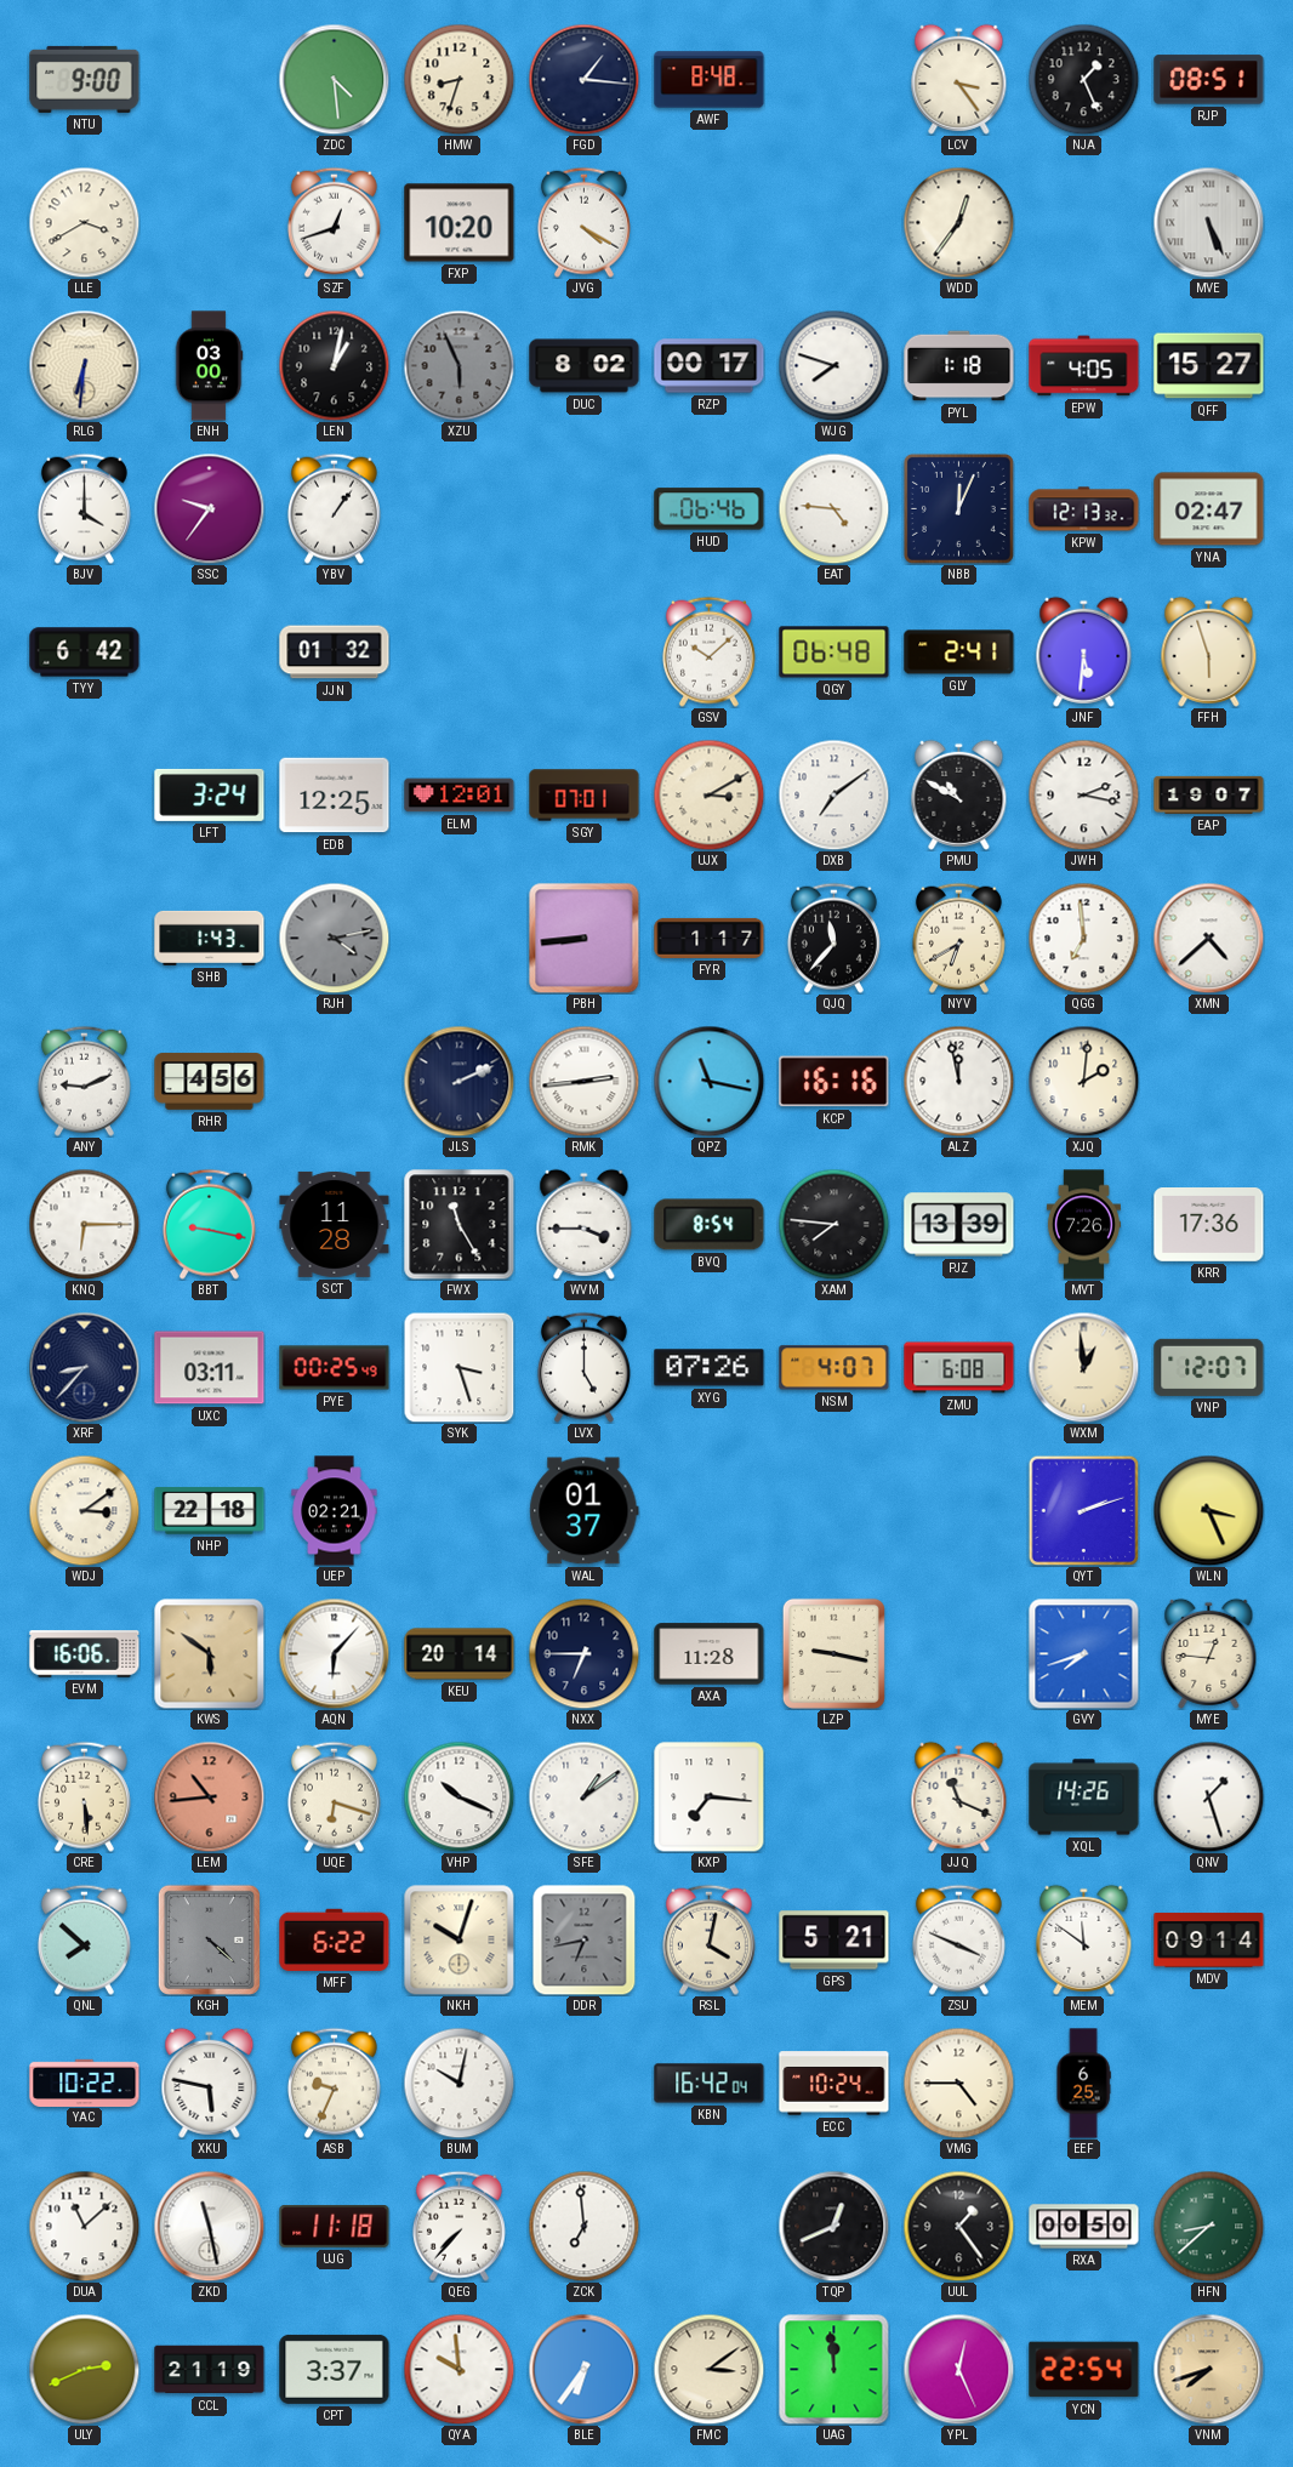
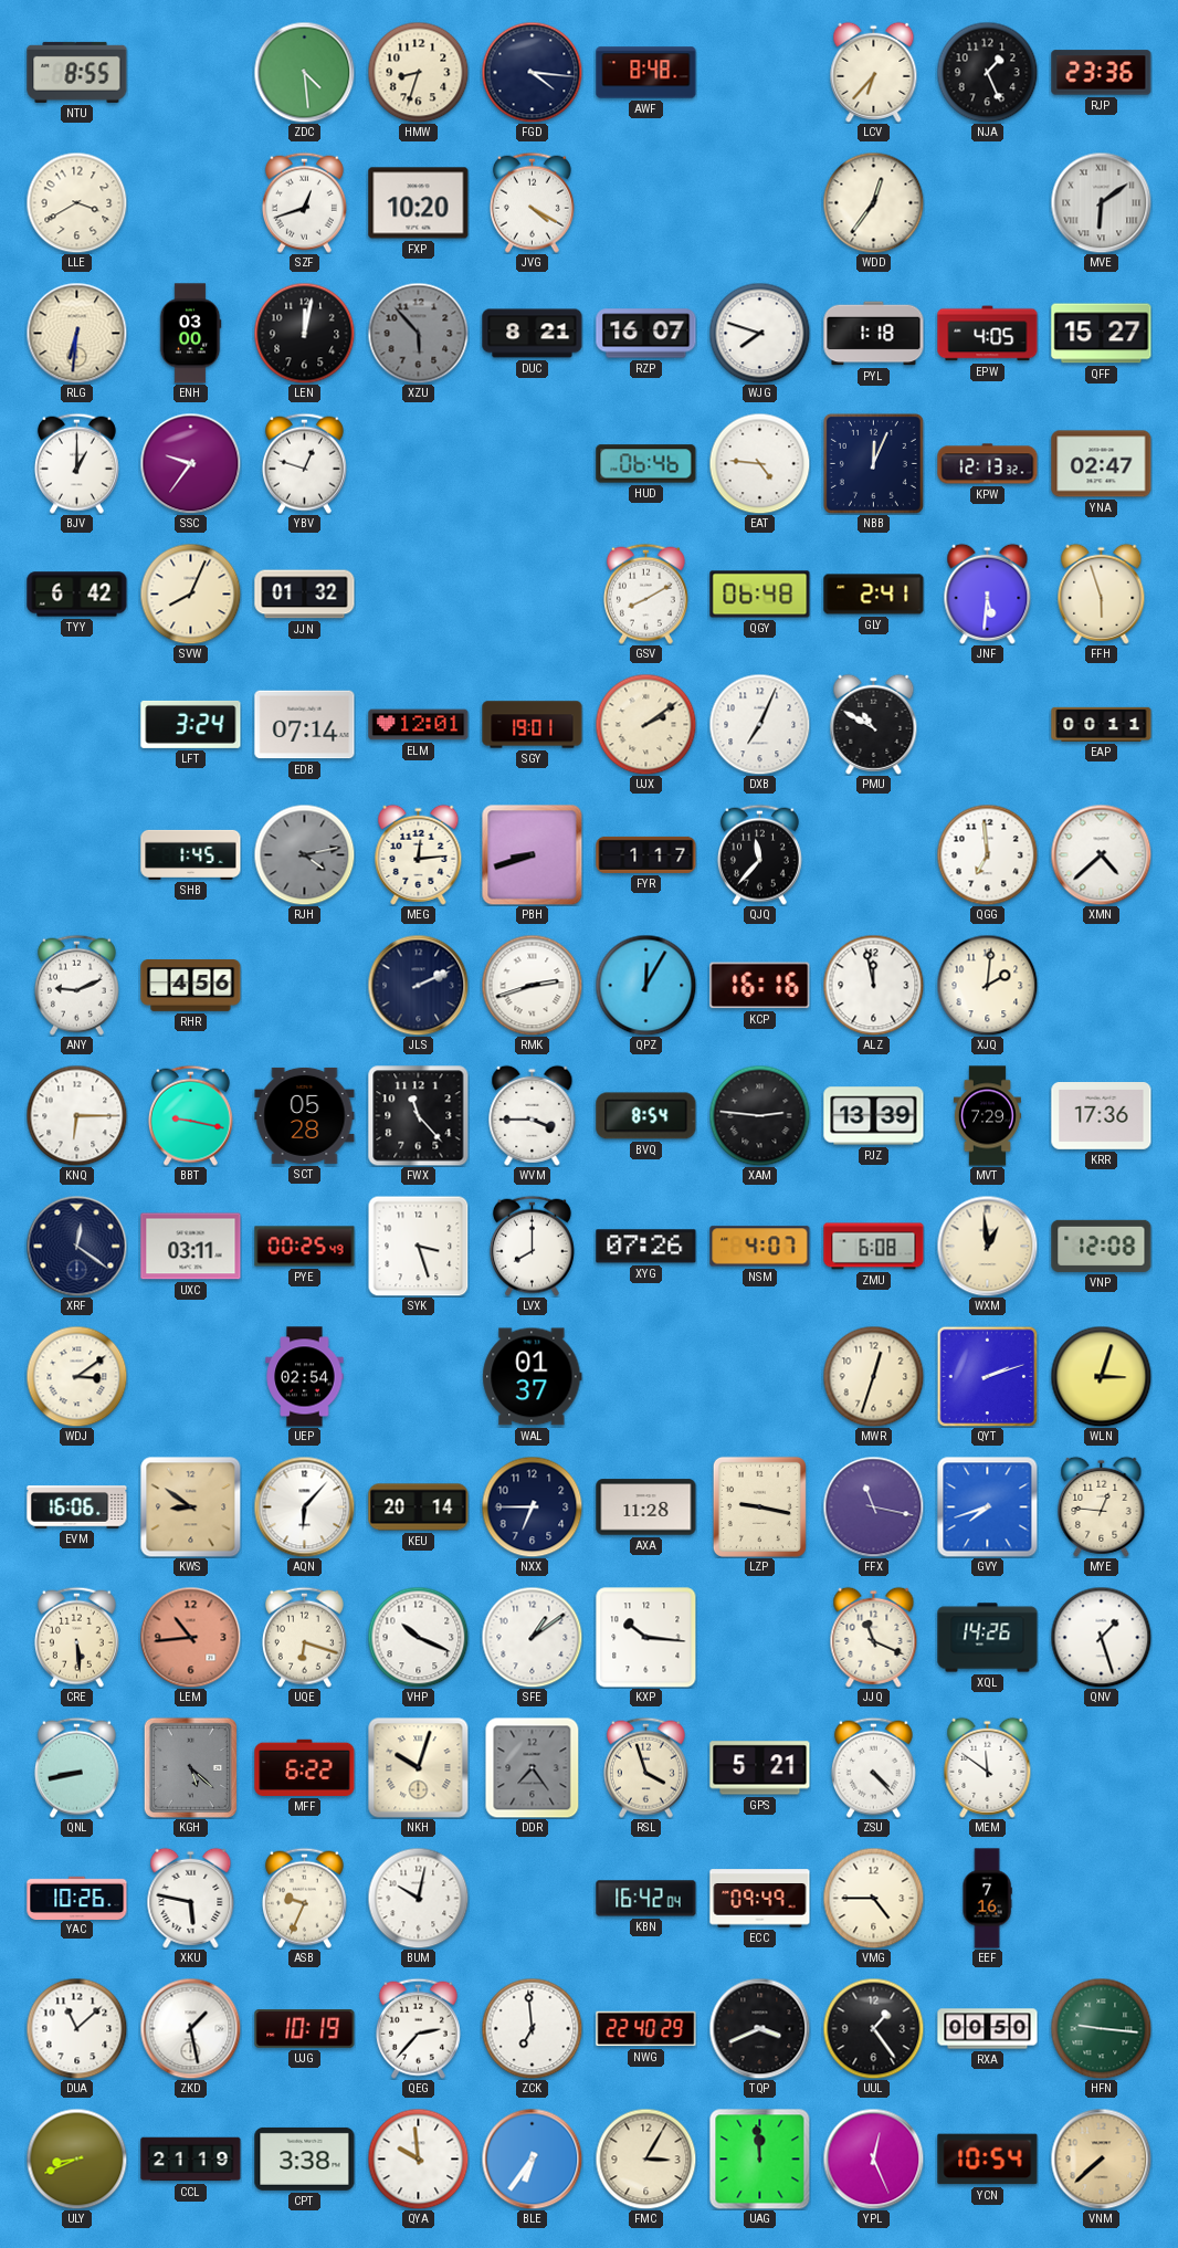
NTU: 9:00 -> 8:55
FGD: 1:16 -> 4:16
LCV: 3:24 -> 6:37
RJP: 08:51 -> 23:36
MVE: 5:26 -> 6:09
LEN: 1:02 -> 12:02
XZU: 5:56 -> 5:53
DUC: 8:02 -> 8:21
RZP: 00:17 -> 16:07
BJV: 4:00 -> 1:00
YBV: 1:06 -> 12:48
SVW: none -> 8:04
GSV: 10:08 -> 8:10
EDB: 12:25 -> 07:14
SGY: 07:01 -> 19:01
UJX: 3:10 -> 2:09
DXB: 7:09 -> 7:04
JWH: 2:17 -> none
EAP: 19:07 -> 00:11
SHB: 1:43 -> 1:45
MEG: none -> 12:14
PBH: 8:44 -> 8:42
NYV: 6:40 -> none
RMK: 2:44 -> 2:42
QPZ: 11:17 -> 12:05
SCT: 11:28 -> 05:28
FWX: 11:25 -> 11:23
XAM: 7:46 -> 2:46
MVT: 7:26 -> 7:29
XRF: 8:37 -> 12:21
LVX: 5:00 -> 8:00
VNP: 12:07 -> 12:08
NHP: 22:18 -> none
UEP: 02:21 -> 02:54
MWR: none -> 12:33
WLN: 3:26 -> 3:03
KWS: 5:51 -> 8:51
FFX: none -> 11:17
KXP: 7:16 -> 10:16
QNL: 7:52 -> 8:43
KGH: 4:22 -> 5:22
DDR: 6:43 -> 7:24
RSL: 4:02 -> 3:57
ZSU: 3:49 -> 4:23
MDV: 09:14 -> none
YAC: 10:22 -> 10:26
ECC: 10:24 -> 09:49
EEF: 6:25 -> 7:16
ZKD: 11:28 -> 1:28
UJG: 11:18 -> 10:19
QEG: 7:37 -> 2:37
NWG: none -> 22:40
TQP: 12:41 -> 3:41
HFN: 8:38 -> 9:16
ULY: 2:41 -> 8:41
CPT: 3:37 -> 3:38
FMC: 3:09 -> 3:05
YCN: 22:54 -> 10:54
VNM: 7:42 -> 7:38
